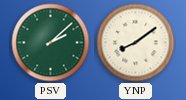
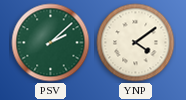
YNP: 8:09 -> 4:09
